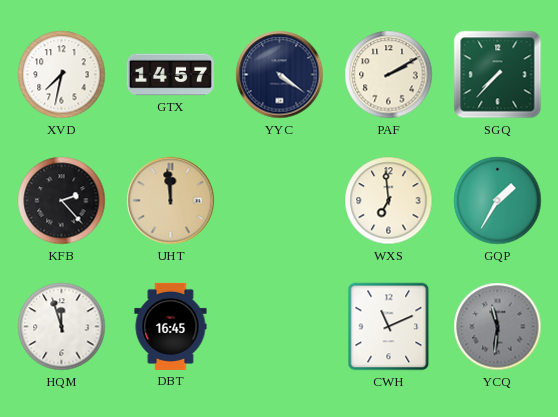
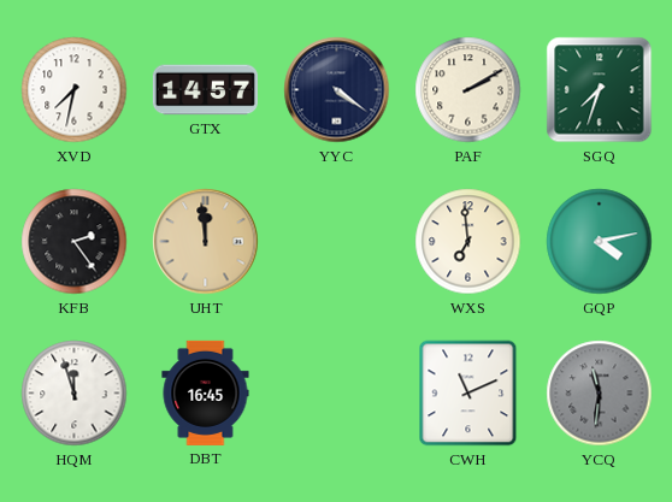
SGQ: 7:37 -> 7:33
KFB: 2:23 -> 2:24
GQP: 1:35 -> 4:13
